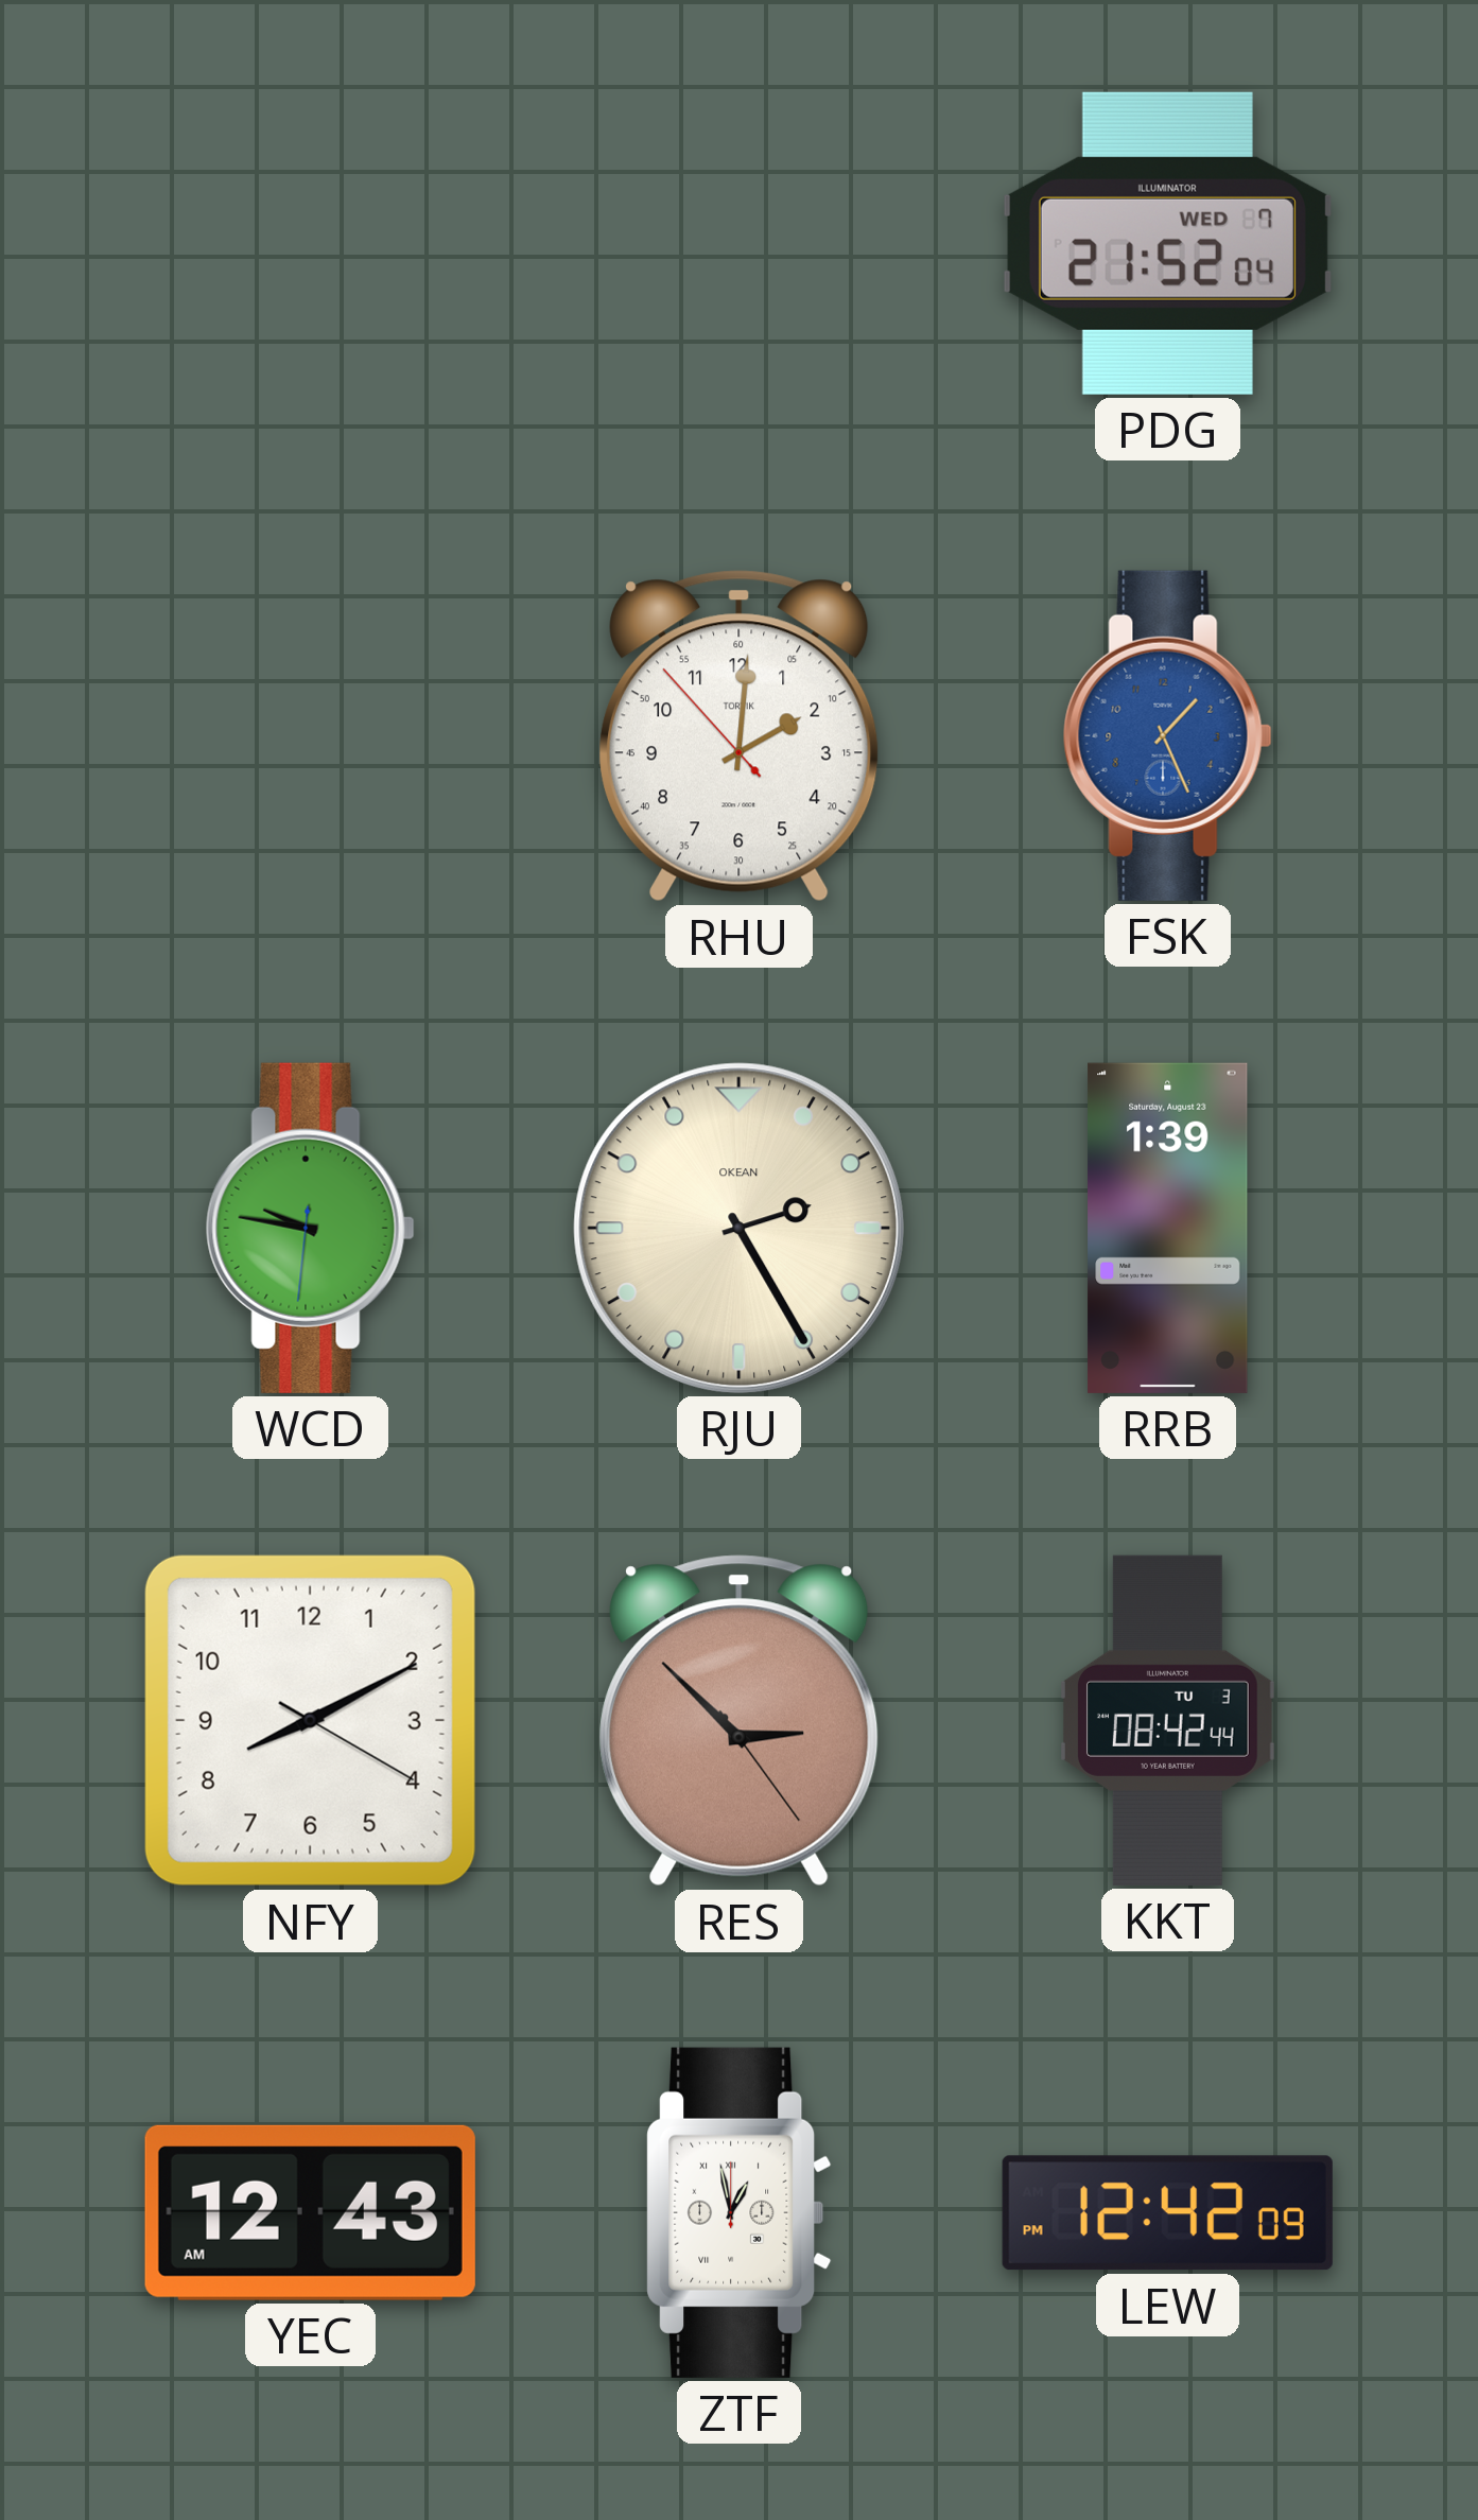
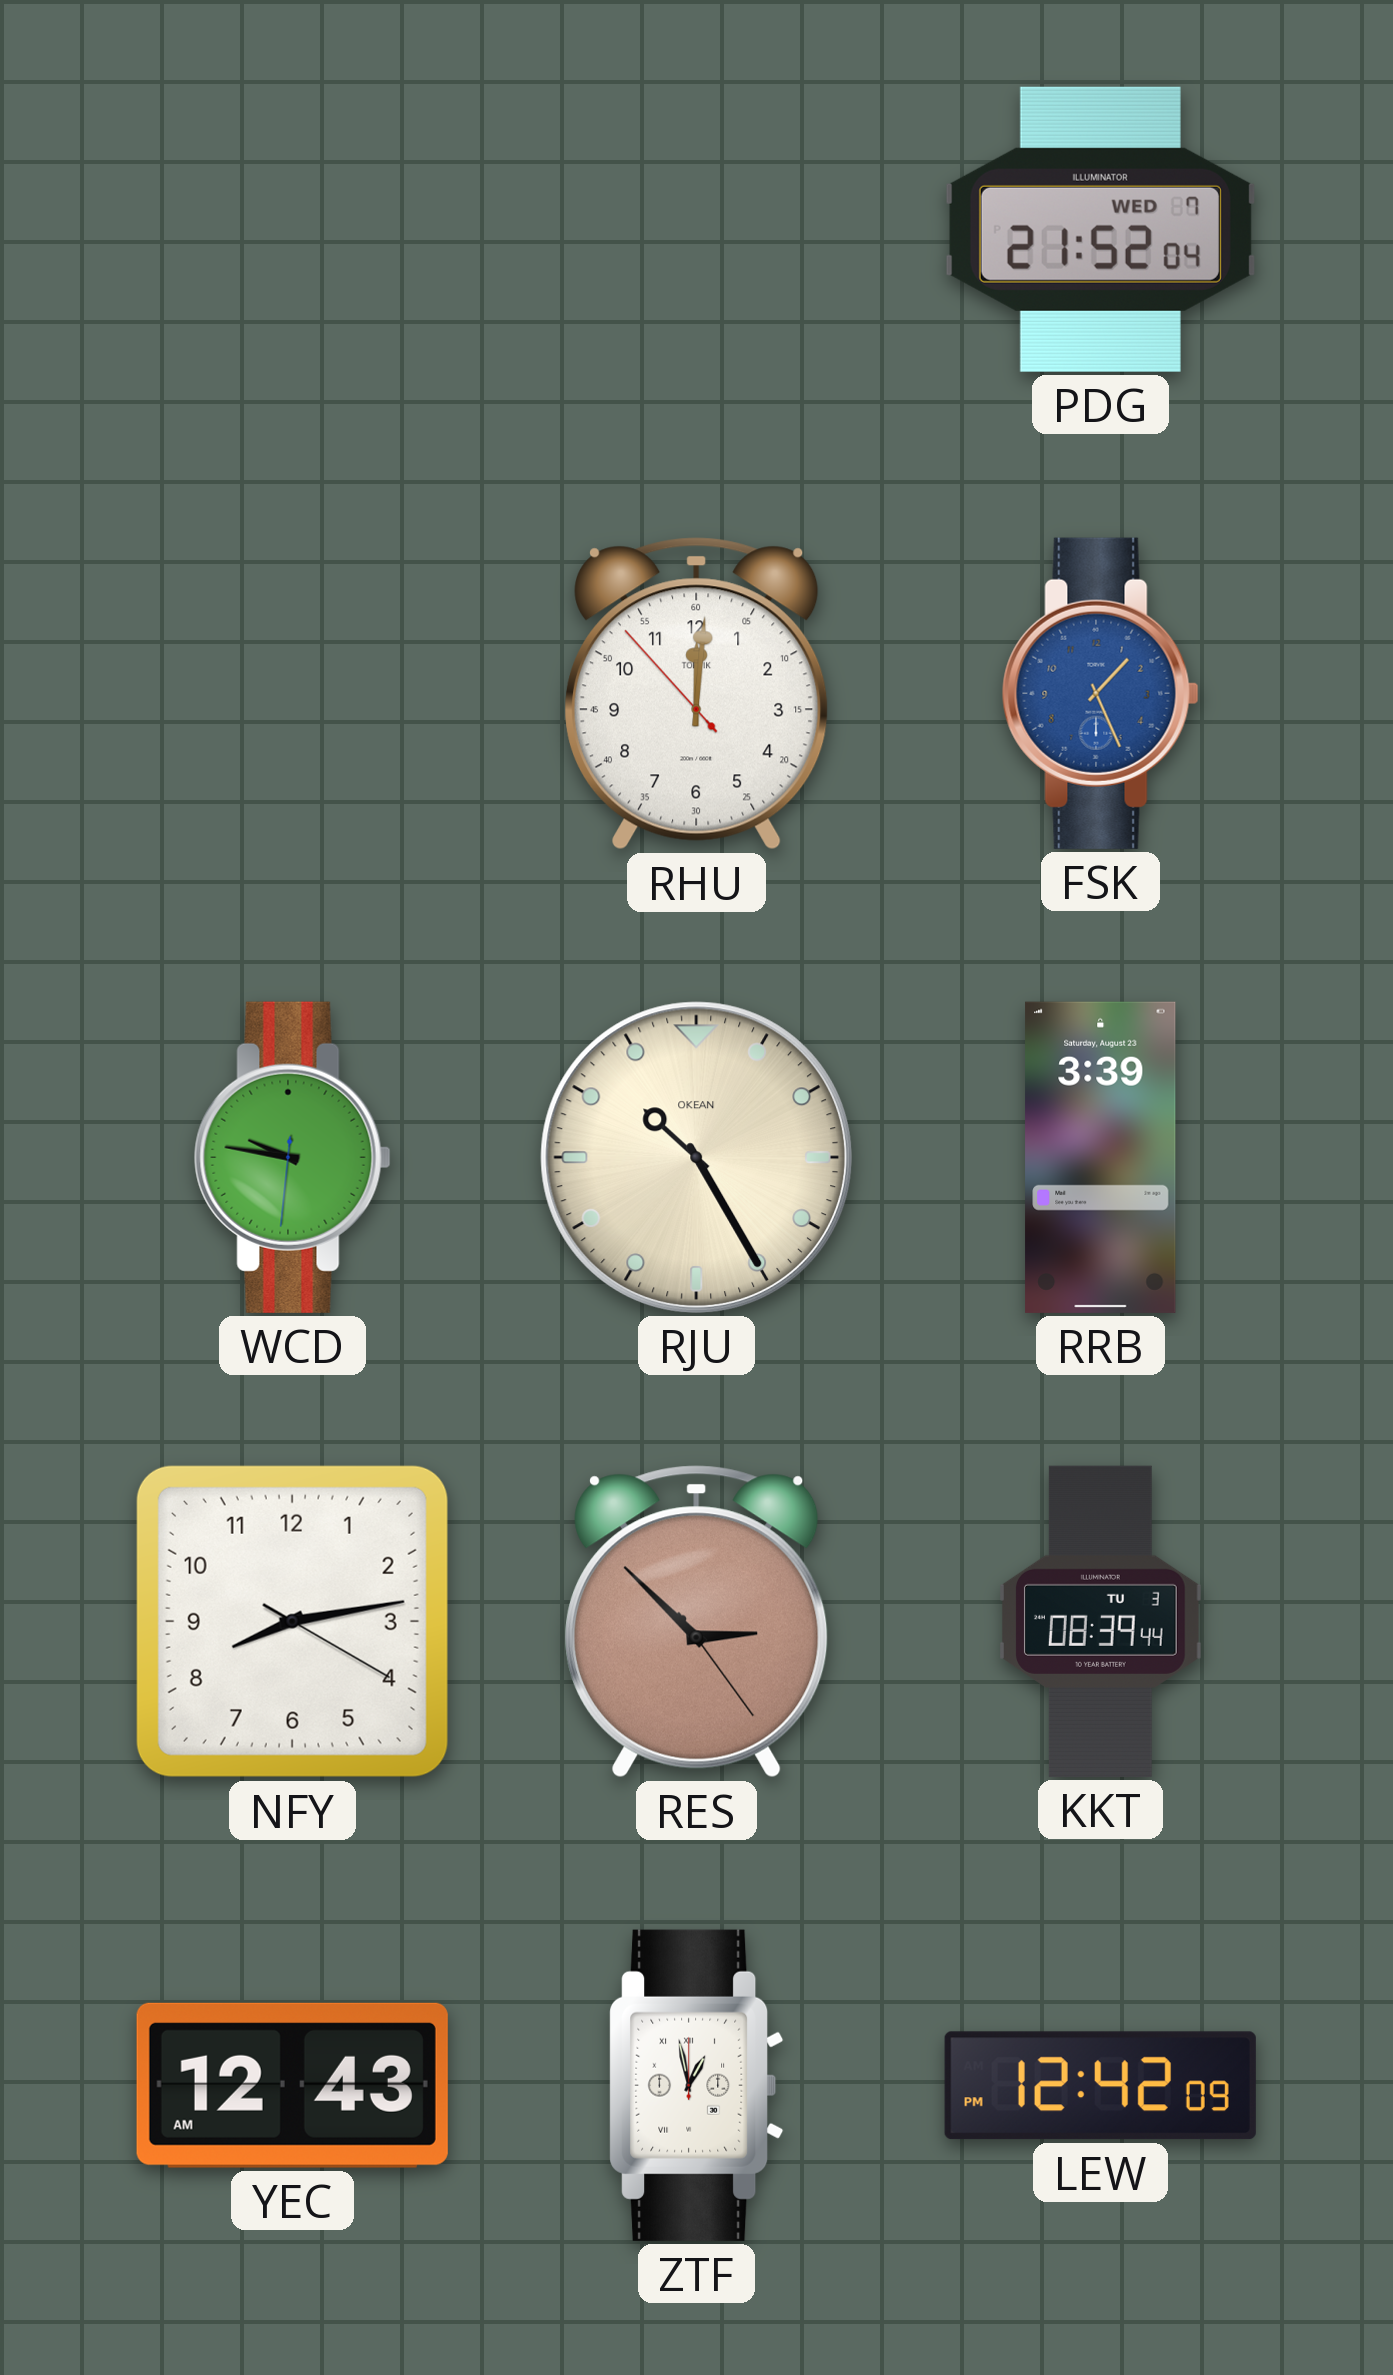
RHU: 2:00 -> 12:00
RJU: 2:25 -> 10:25
RRB: 1:39 -> 3:39
NFY: 8:10 -> 8:13
KKT: 08:42 -> 08:39
